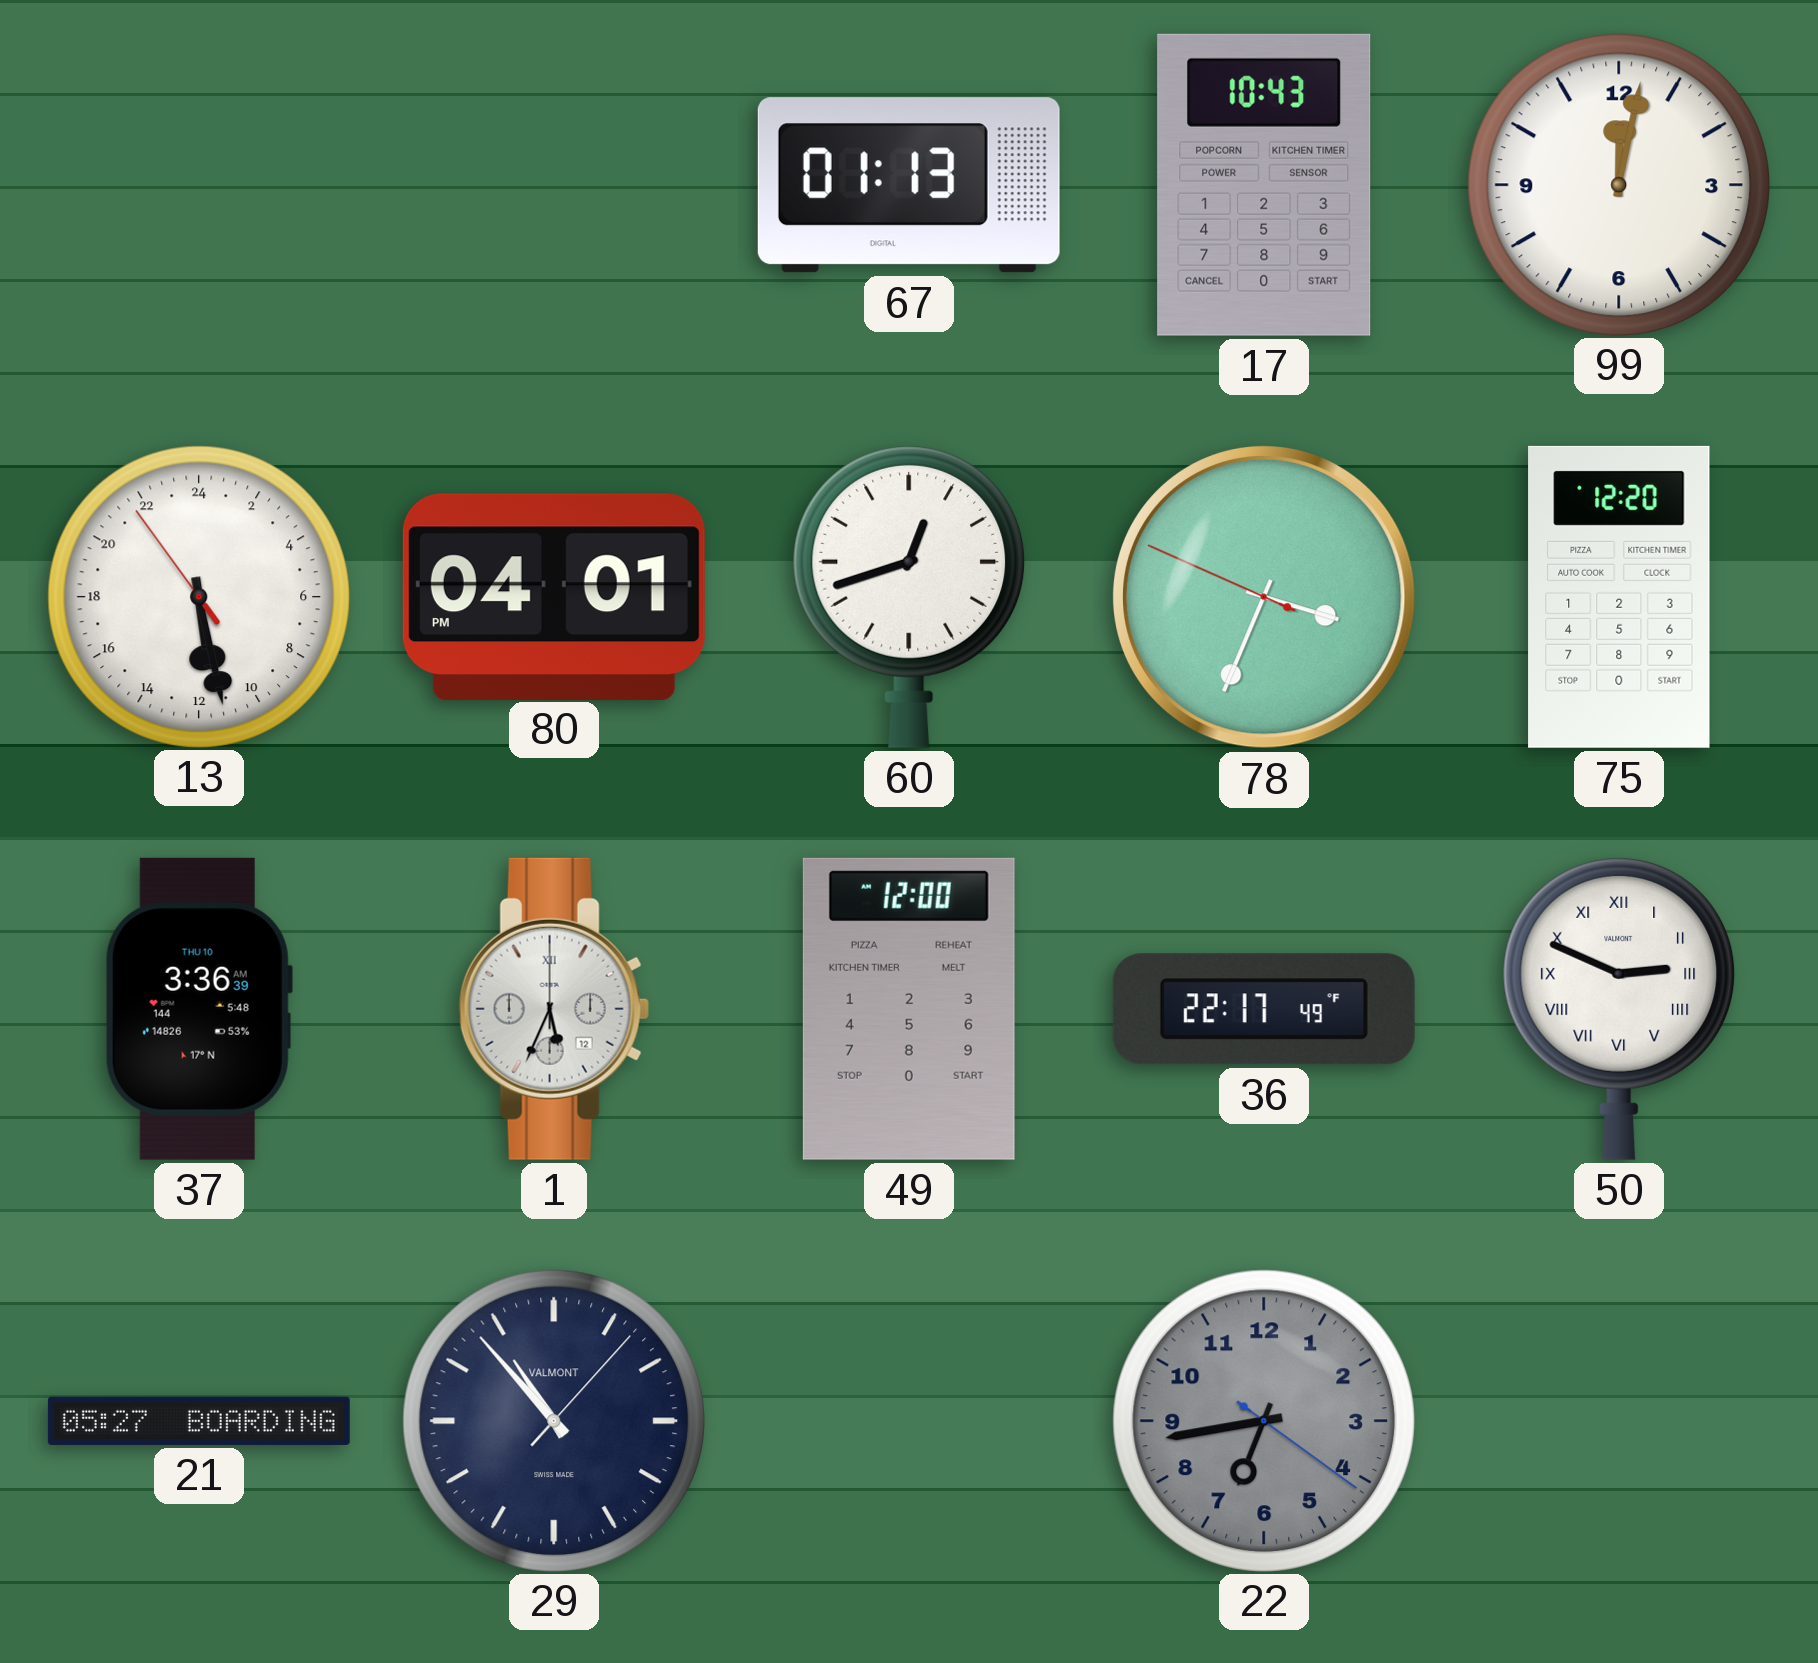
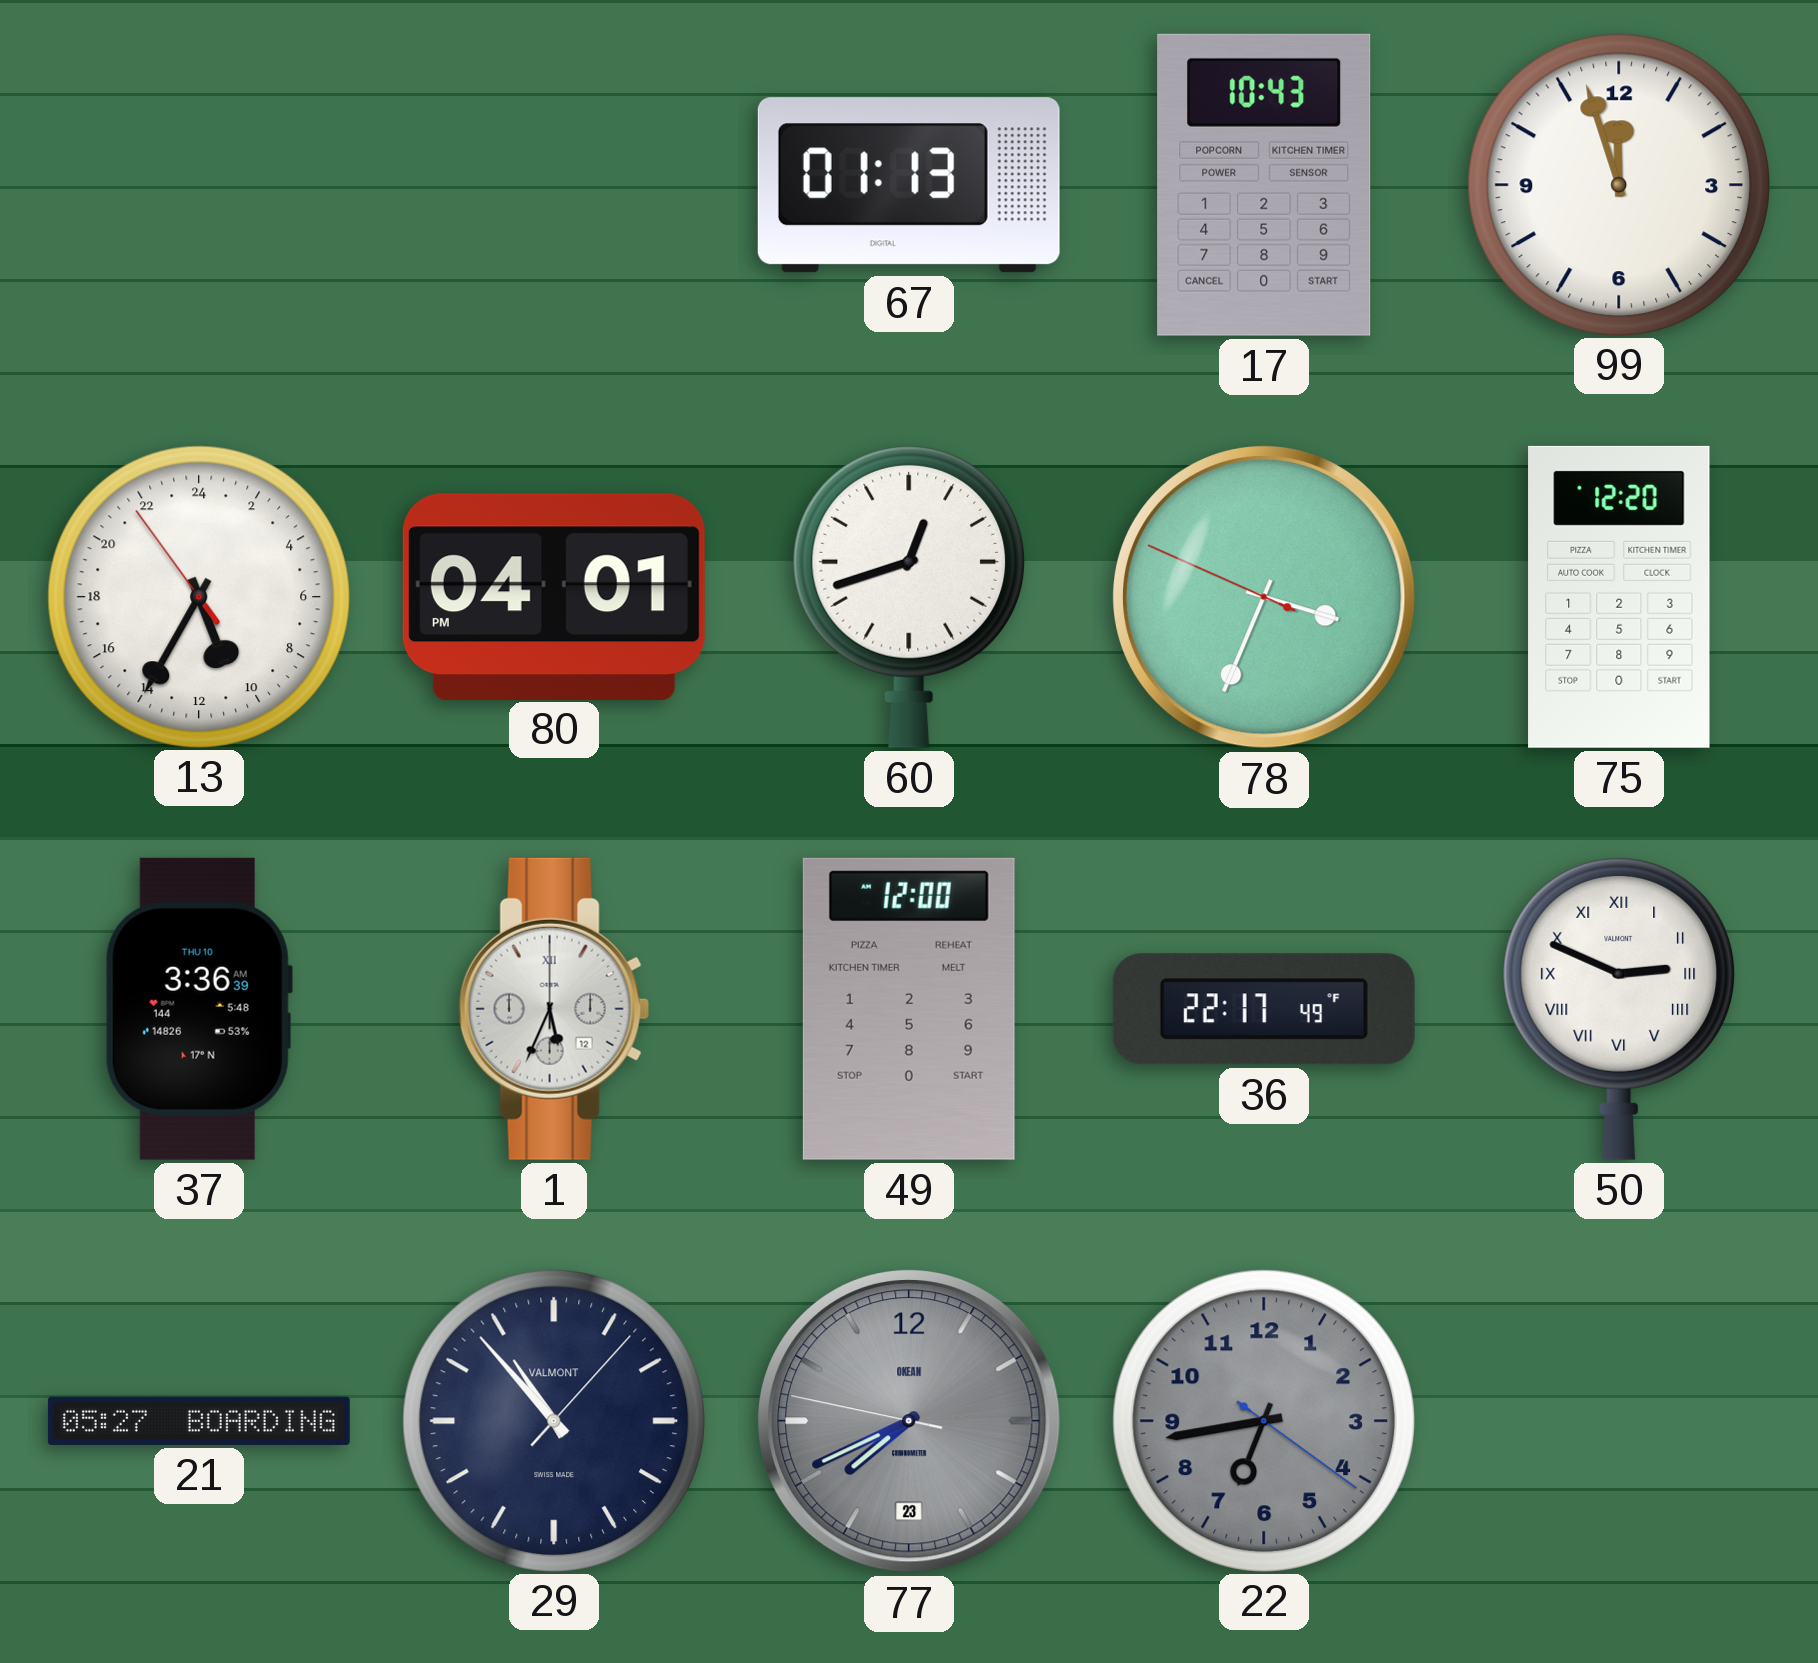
99: 12:02 -> 11:57
13: 11:27 -> 10:34
77: none -> 7:40
